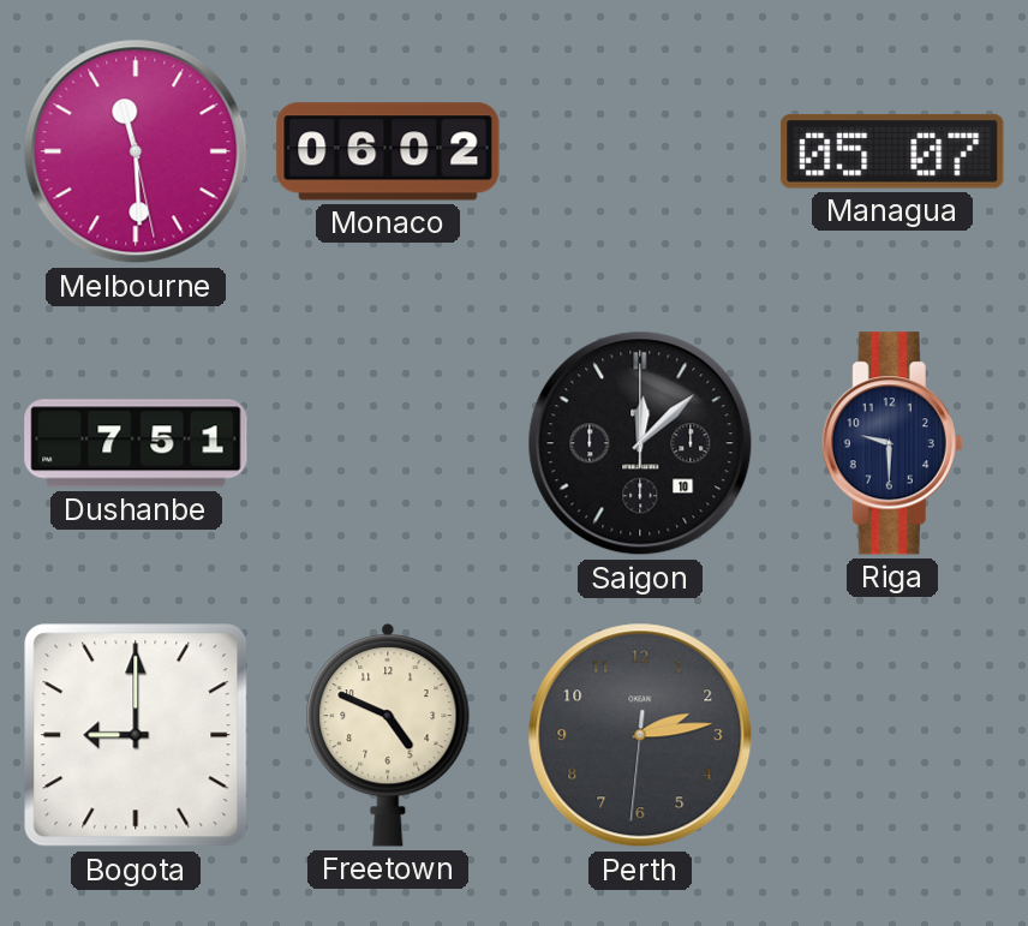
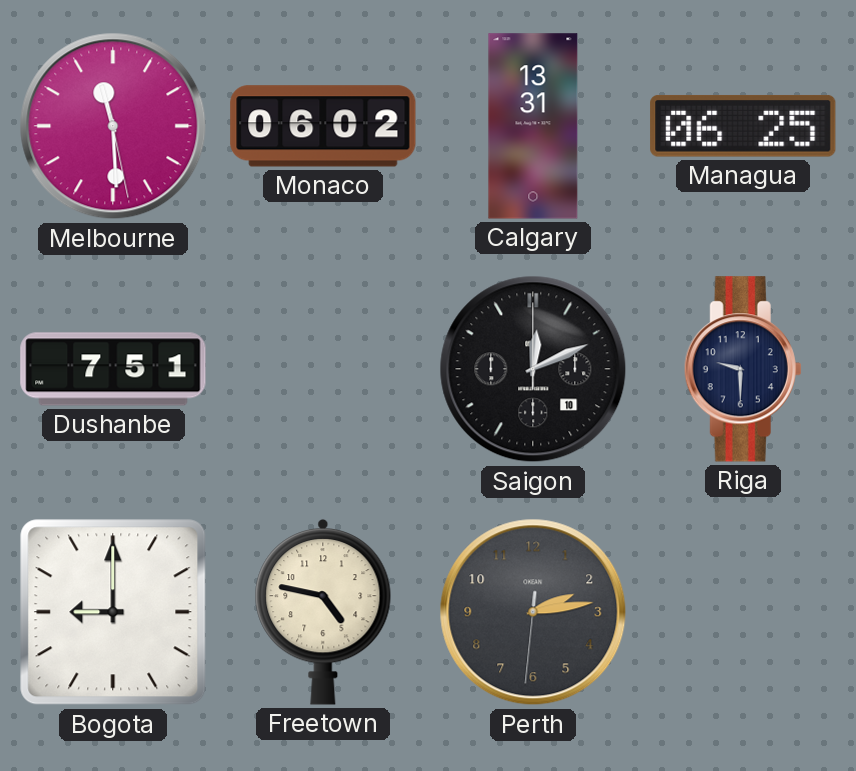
Calgary: none -> 13:31
Managua: 05:07 -> 06:25
Saigon: 12:08 -> 12:11
Freetown: 4:49 -> 4:47
